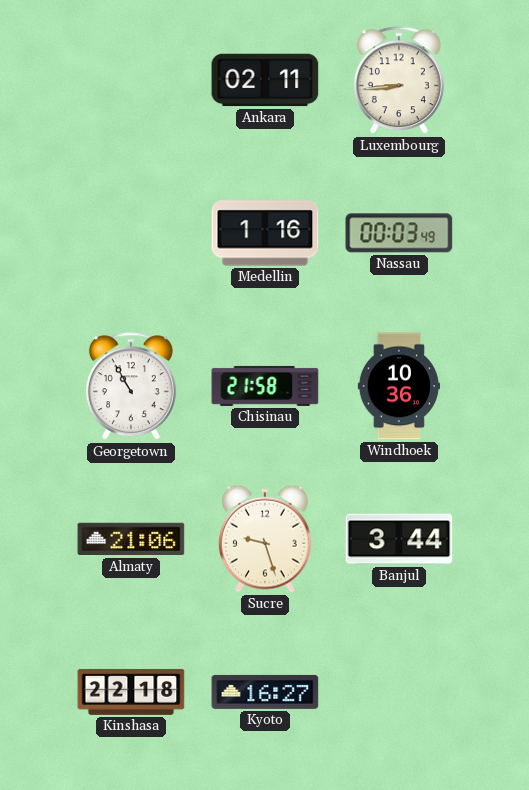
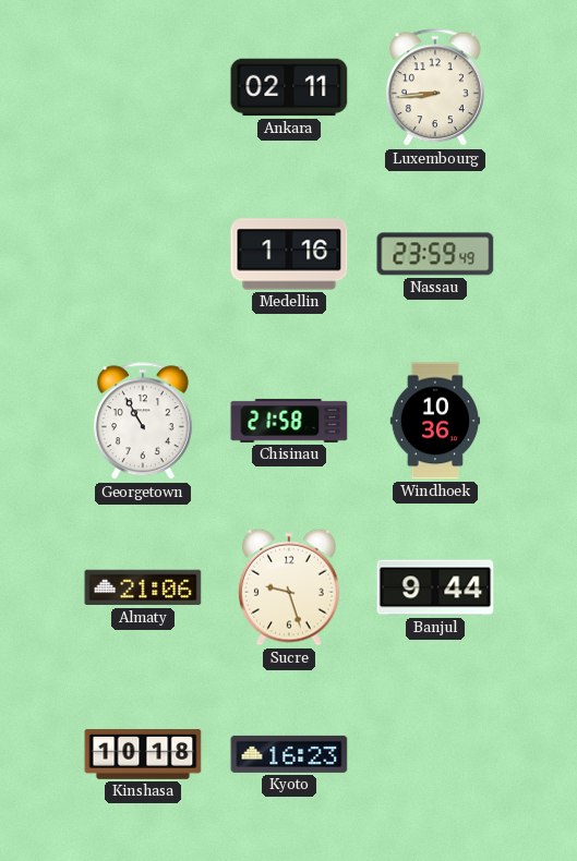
Nassau: 00:03 -> 23:59
Banjul: 3:44 -> 9:44
Kinshasa: 22:18 -> 10:18
Kyoto: 16:27 -> 16:23
